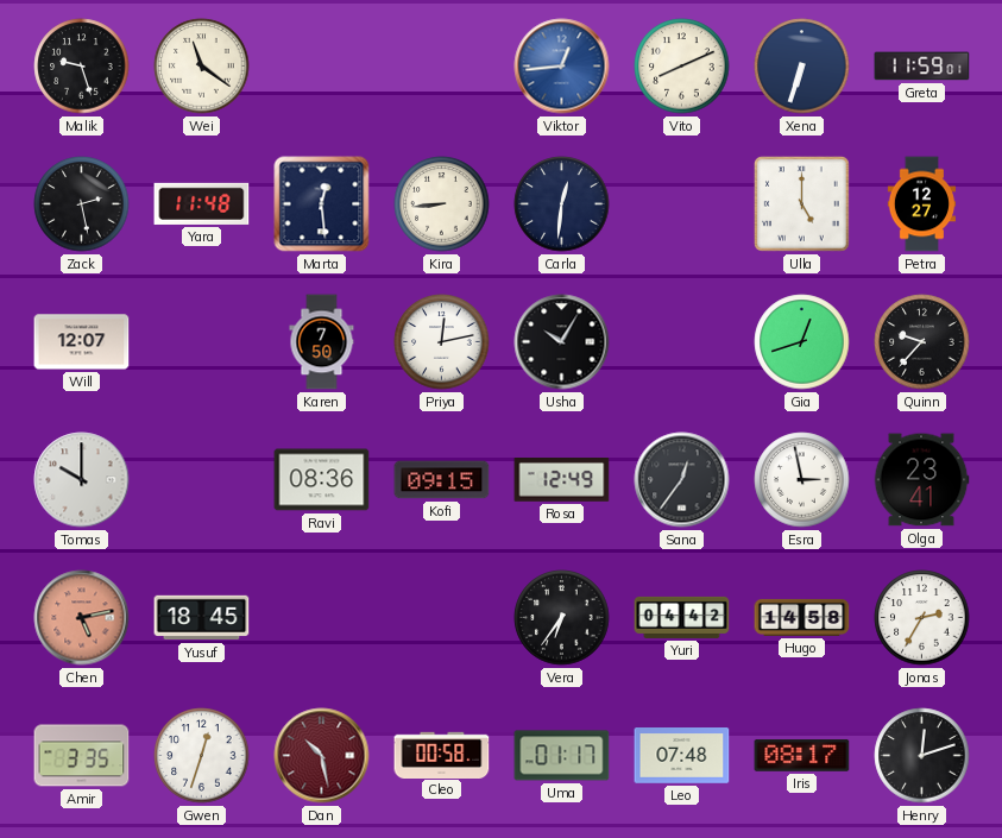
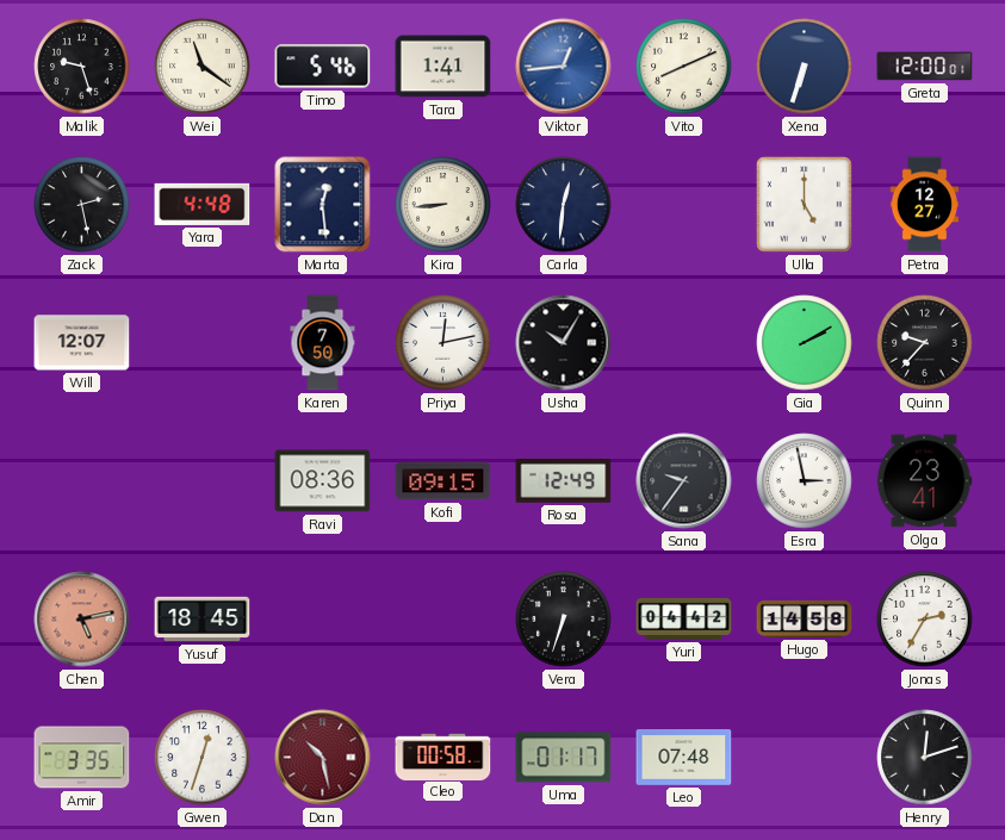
Timo: none -> 5:46
Tara: none -> 1:41
Greta: 11:59 -> 12:00
Yara: 11:48 -> 4:48
Gia: 12:42 -> 2:10
Tomas: 10:00 -> none
Sana: 12:36 -> 9:36
Vera: 6:36 -> 6:33
Iris: 08:17 -> none
